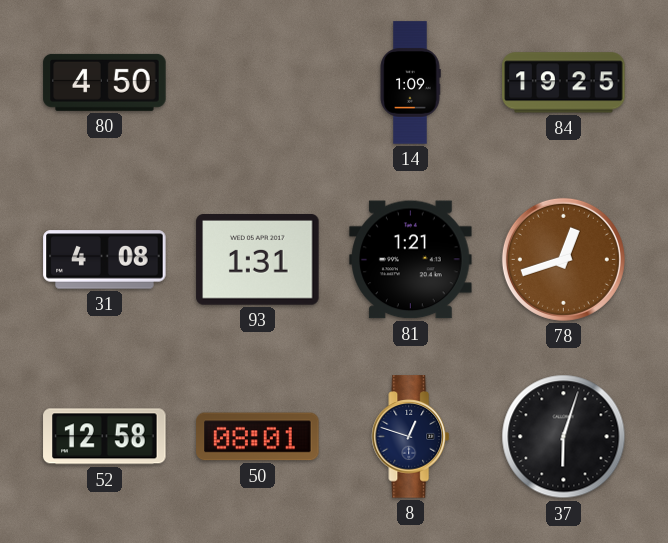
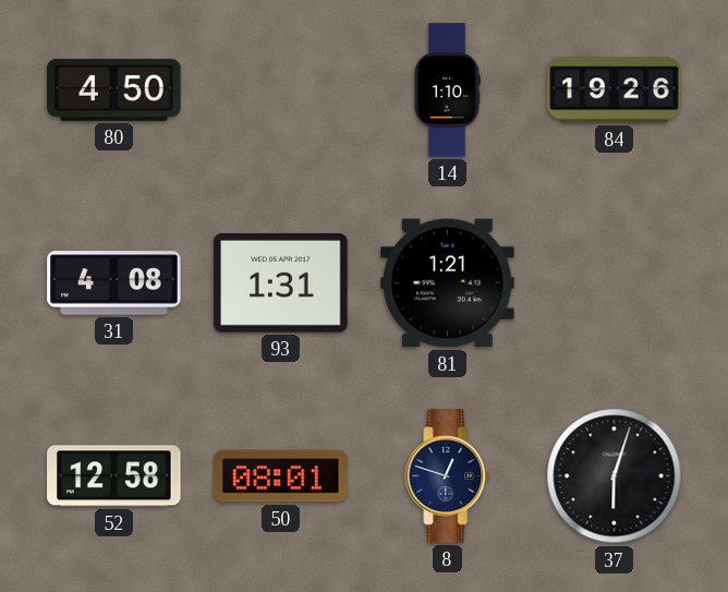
14: 1:09 -> 1:10
84: 19:25 -> 19:26
78: 12:42 -> none
